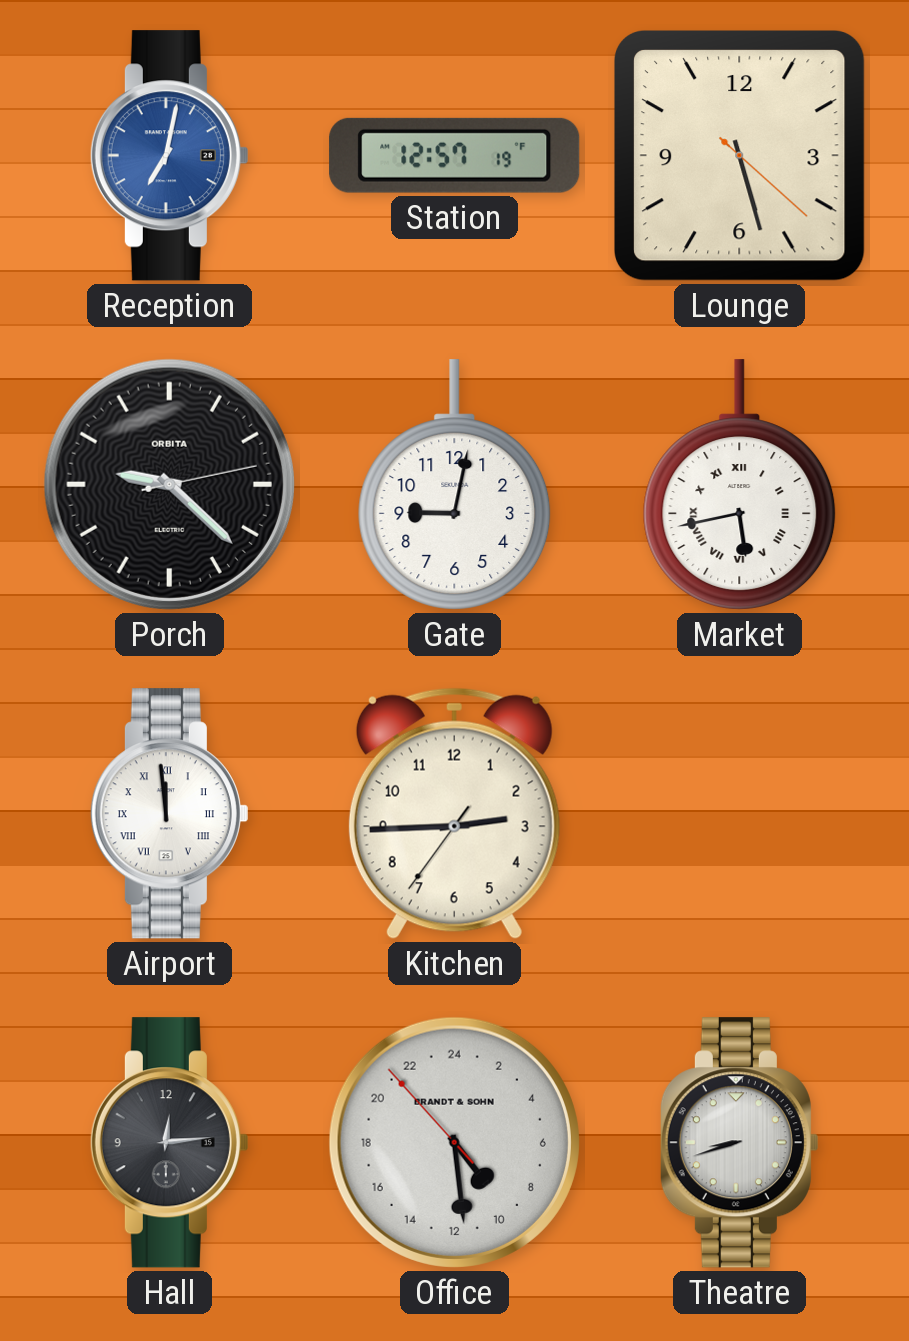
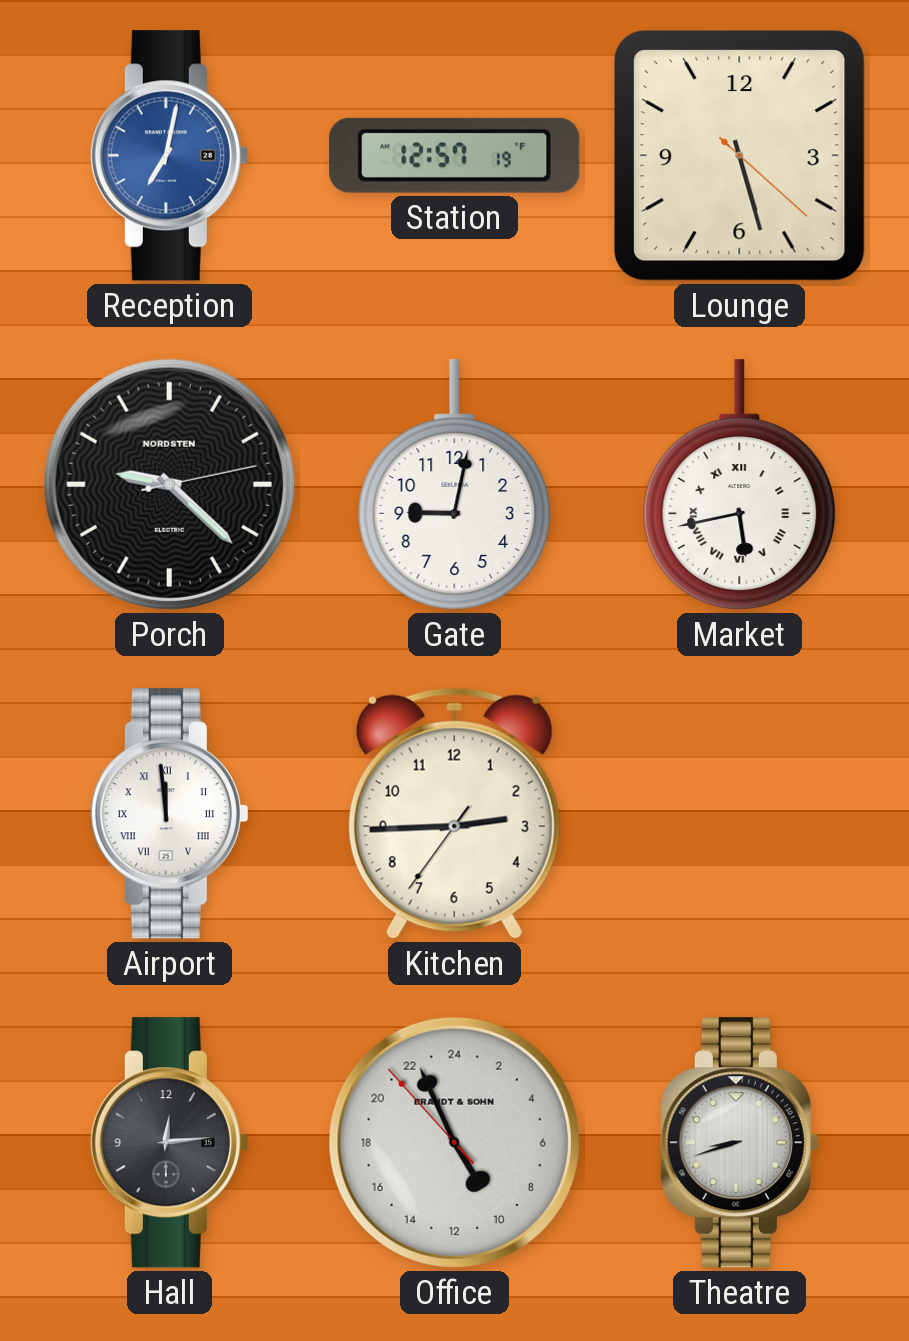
Porch brand: ORBITA -> NORDSTEN
Office: 9:28 -> 9:55
